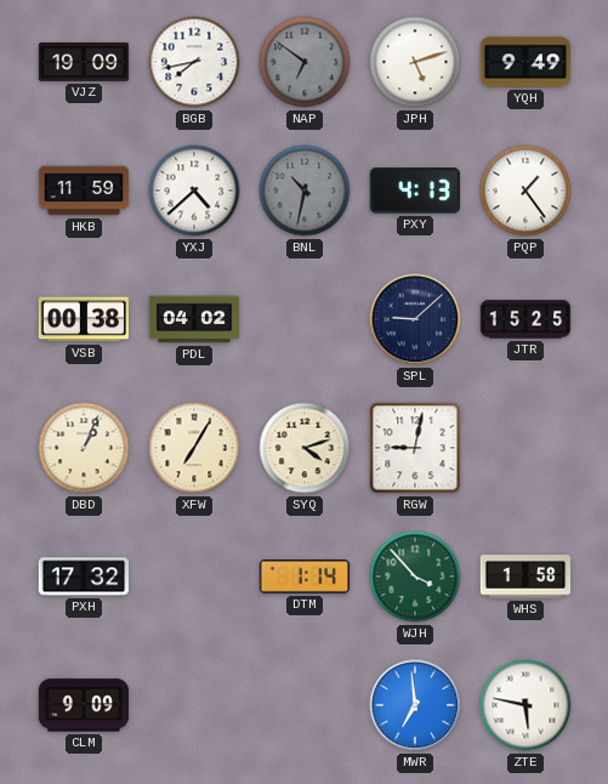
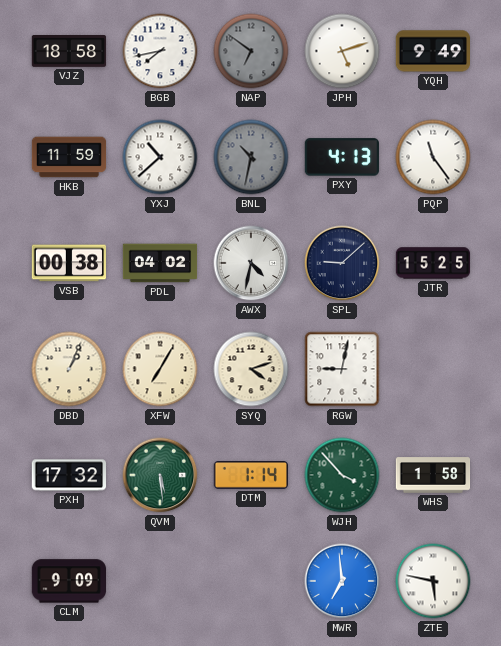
VJZ: 19:09 -> 18:58
YXJ: 4:38 -> 10:38
PQP: 1:24 -> 11:24
AWX: none -> 4:32
QVM: none -> 5:29
